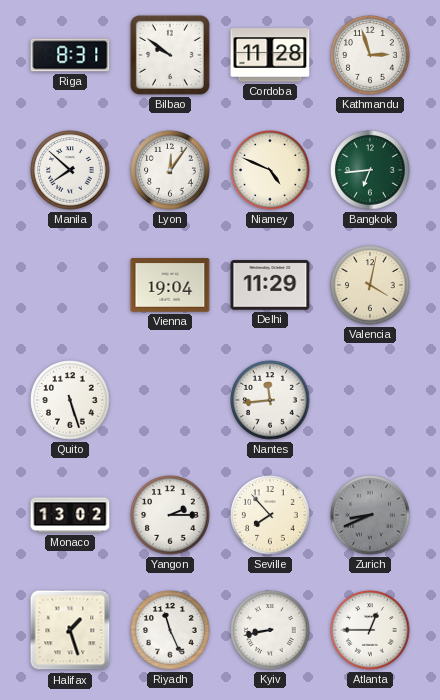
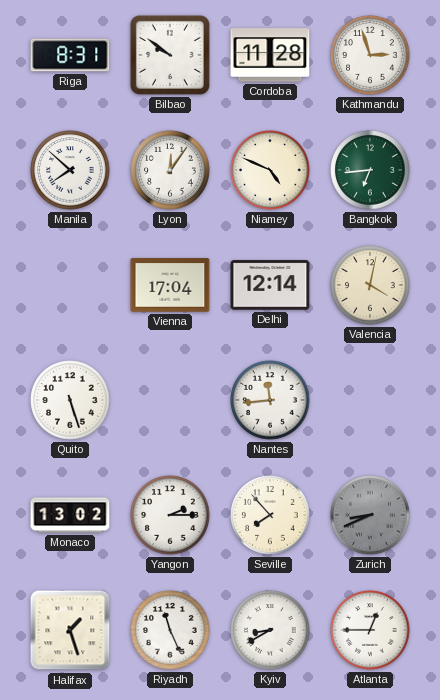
Vienna: 19:04 -> 17:04
Delhi: 11:29 -> 12:14
Kyiv: 8:43 -> 8:40
